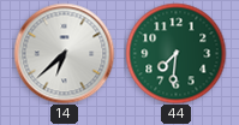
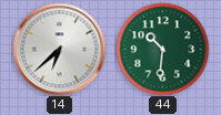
44: 7:31 -> 10:31
